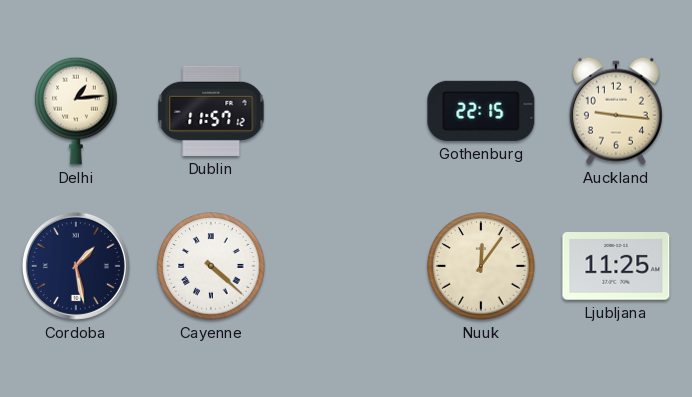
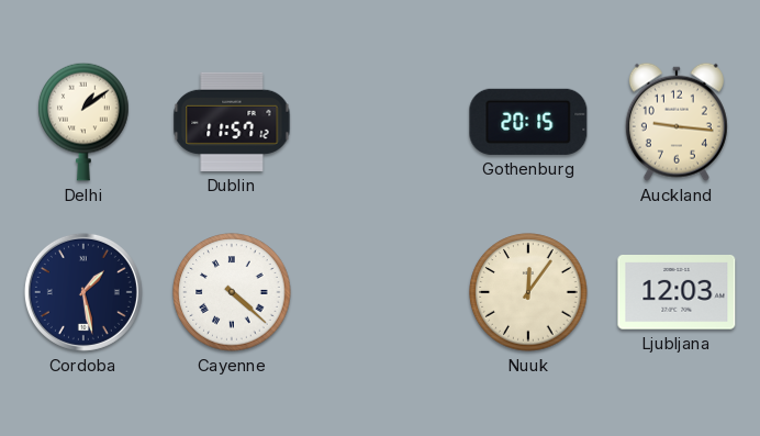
Delhi: 1:14 -> 1:09
Gothenburg: 22:15 -> 20:15
Ljubljana: 11:25 -> 12:03
